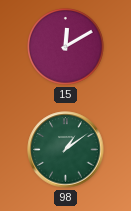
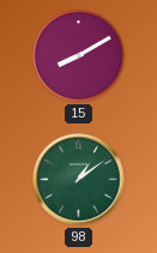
15: 12:10 -> 8:10
